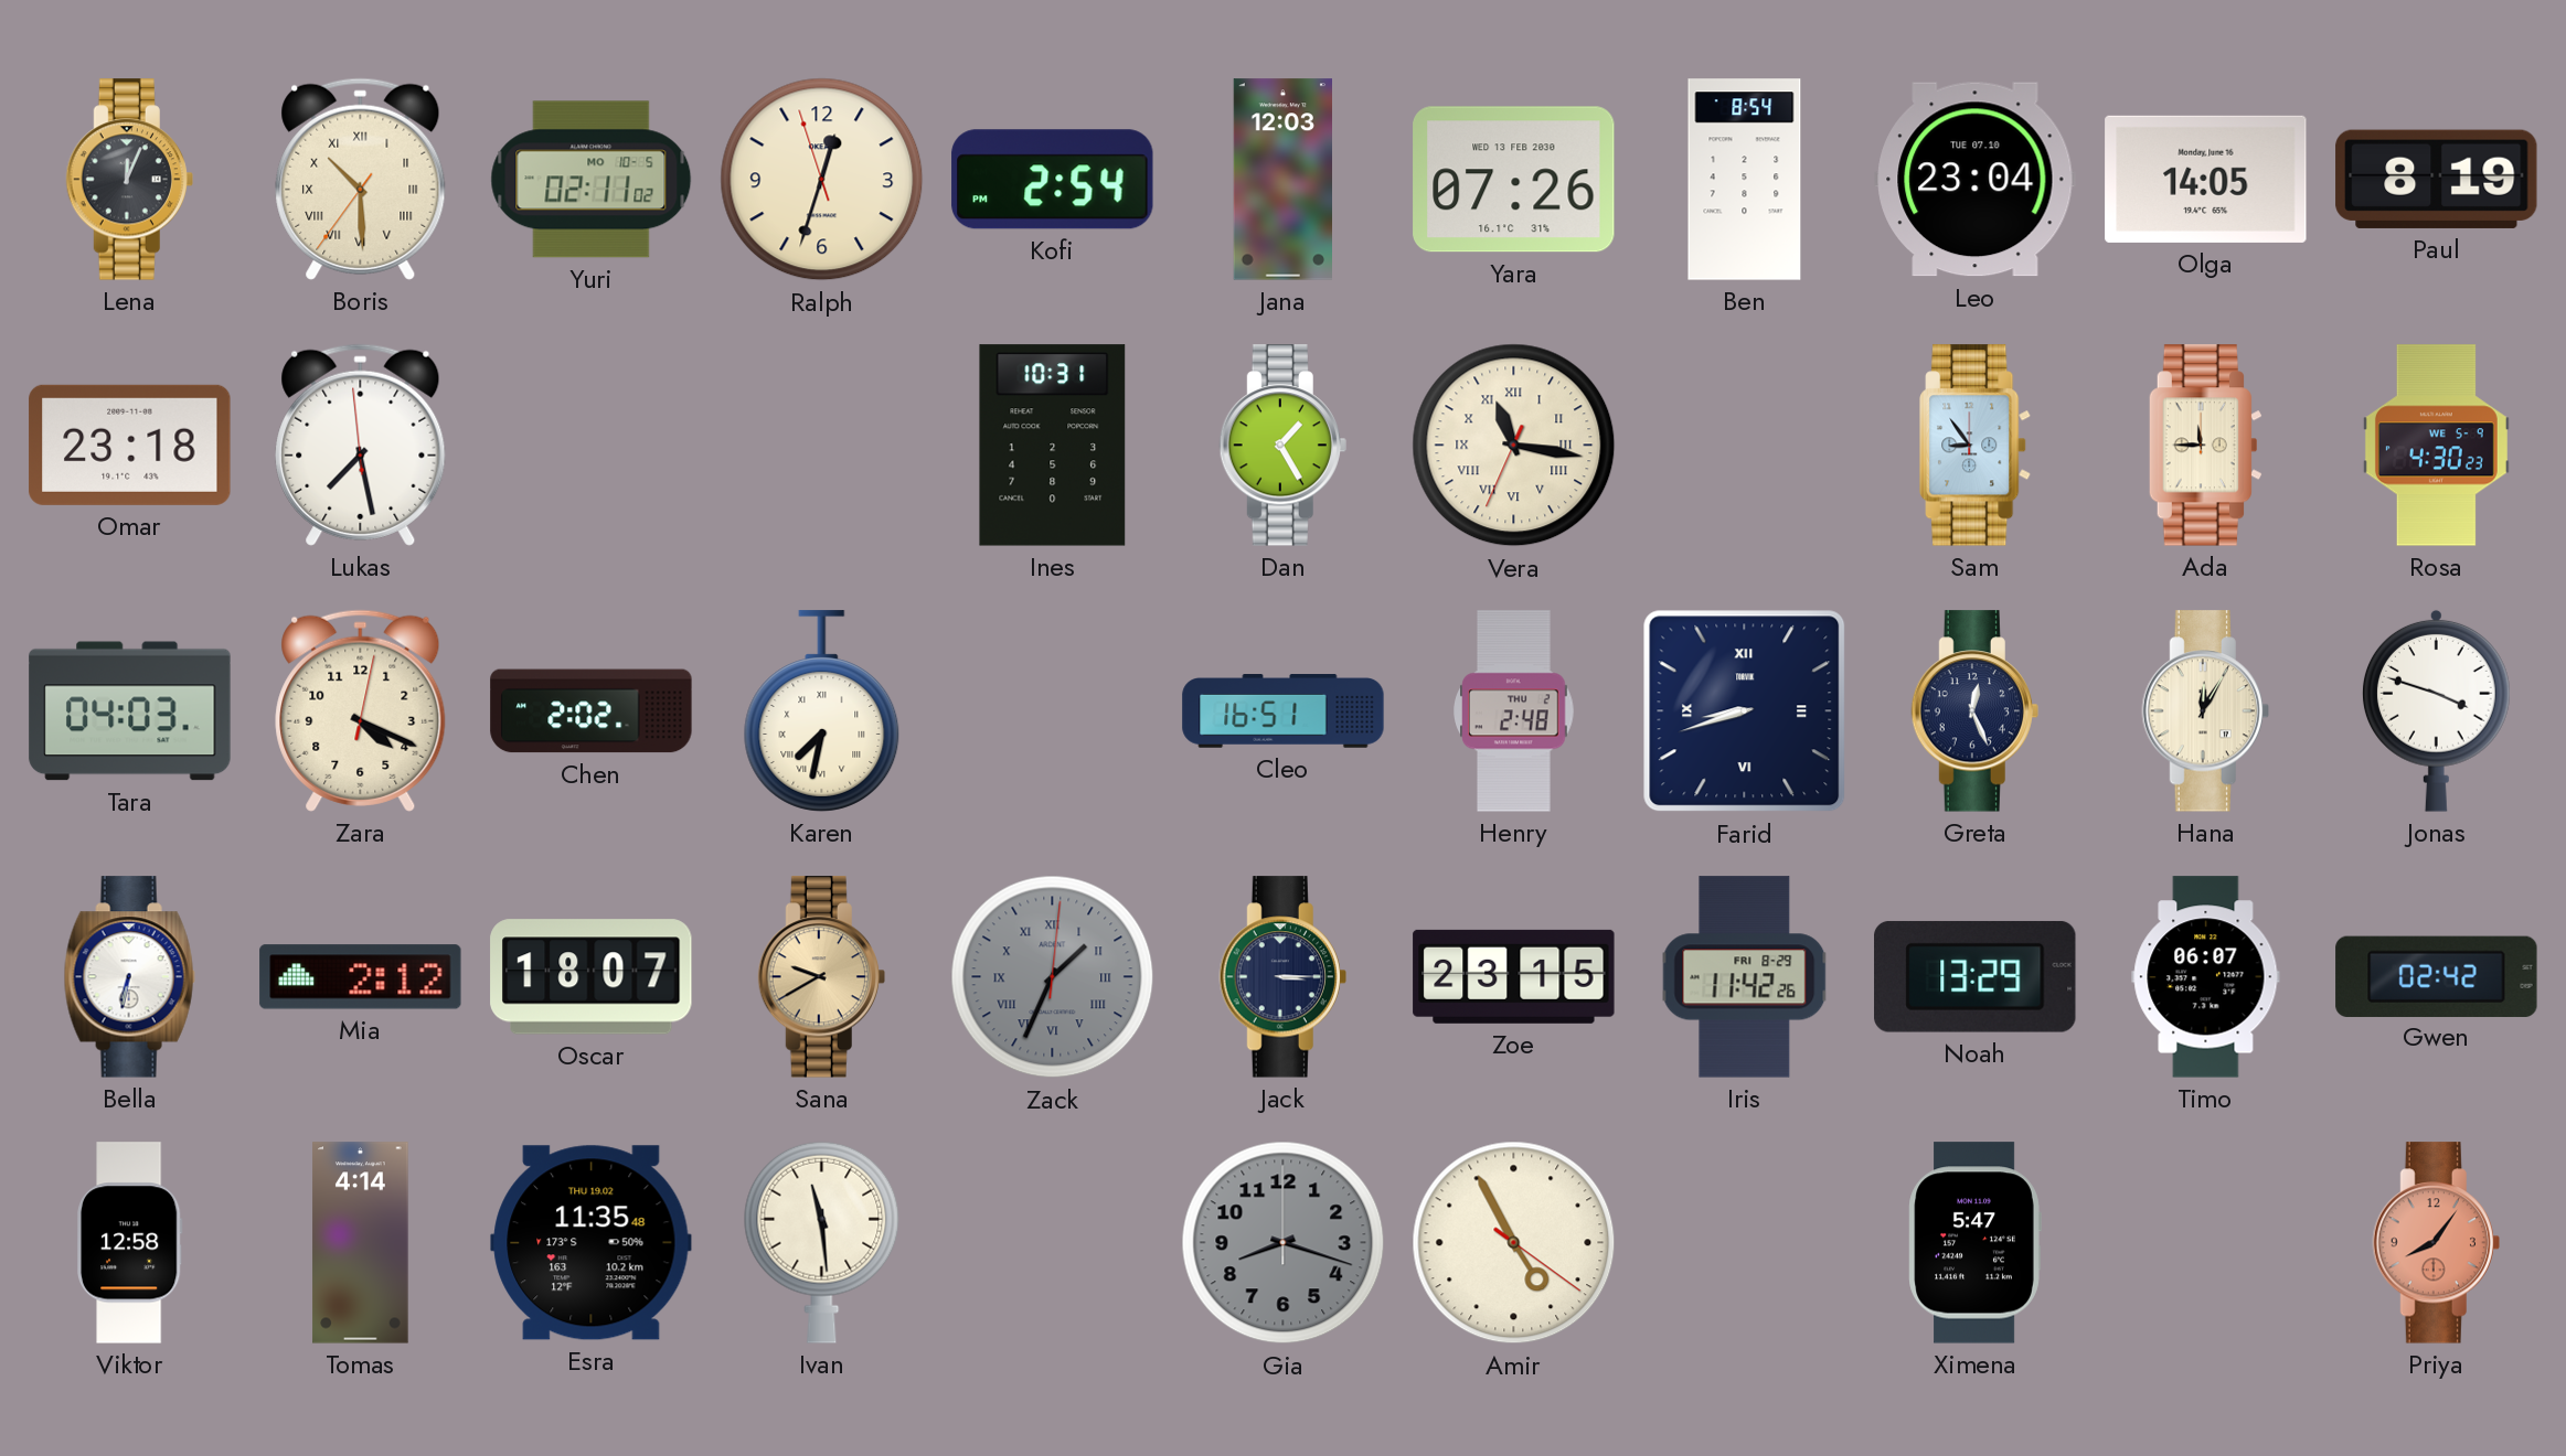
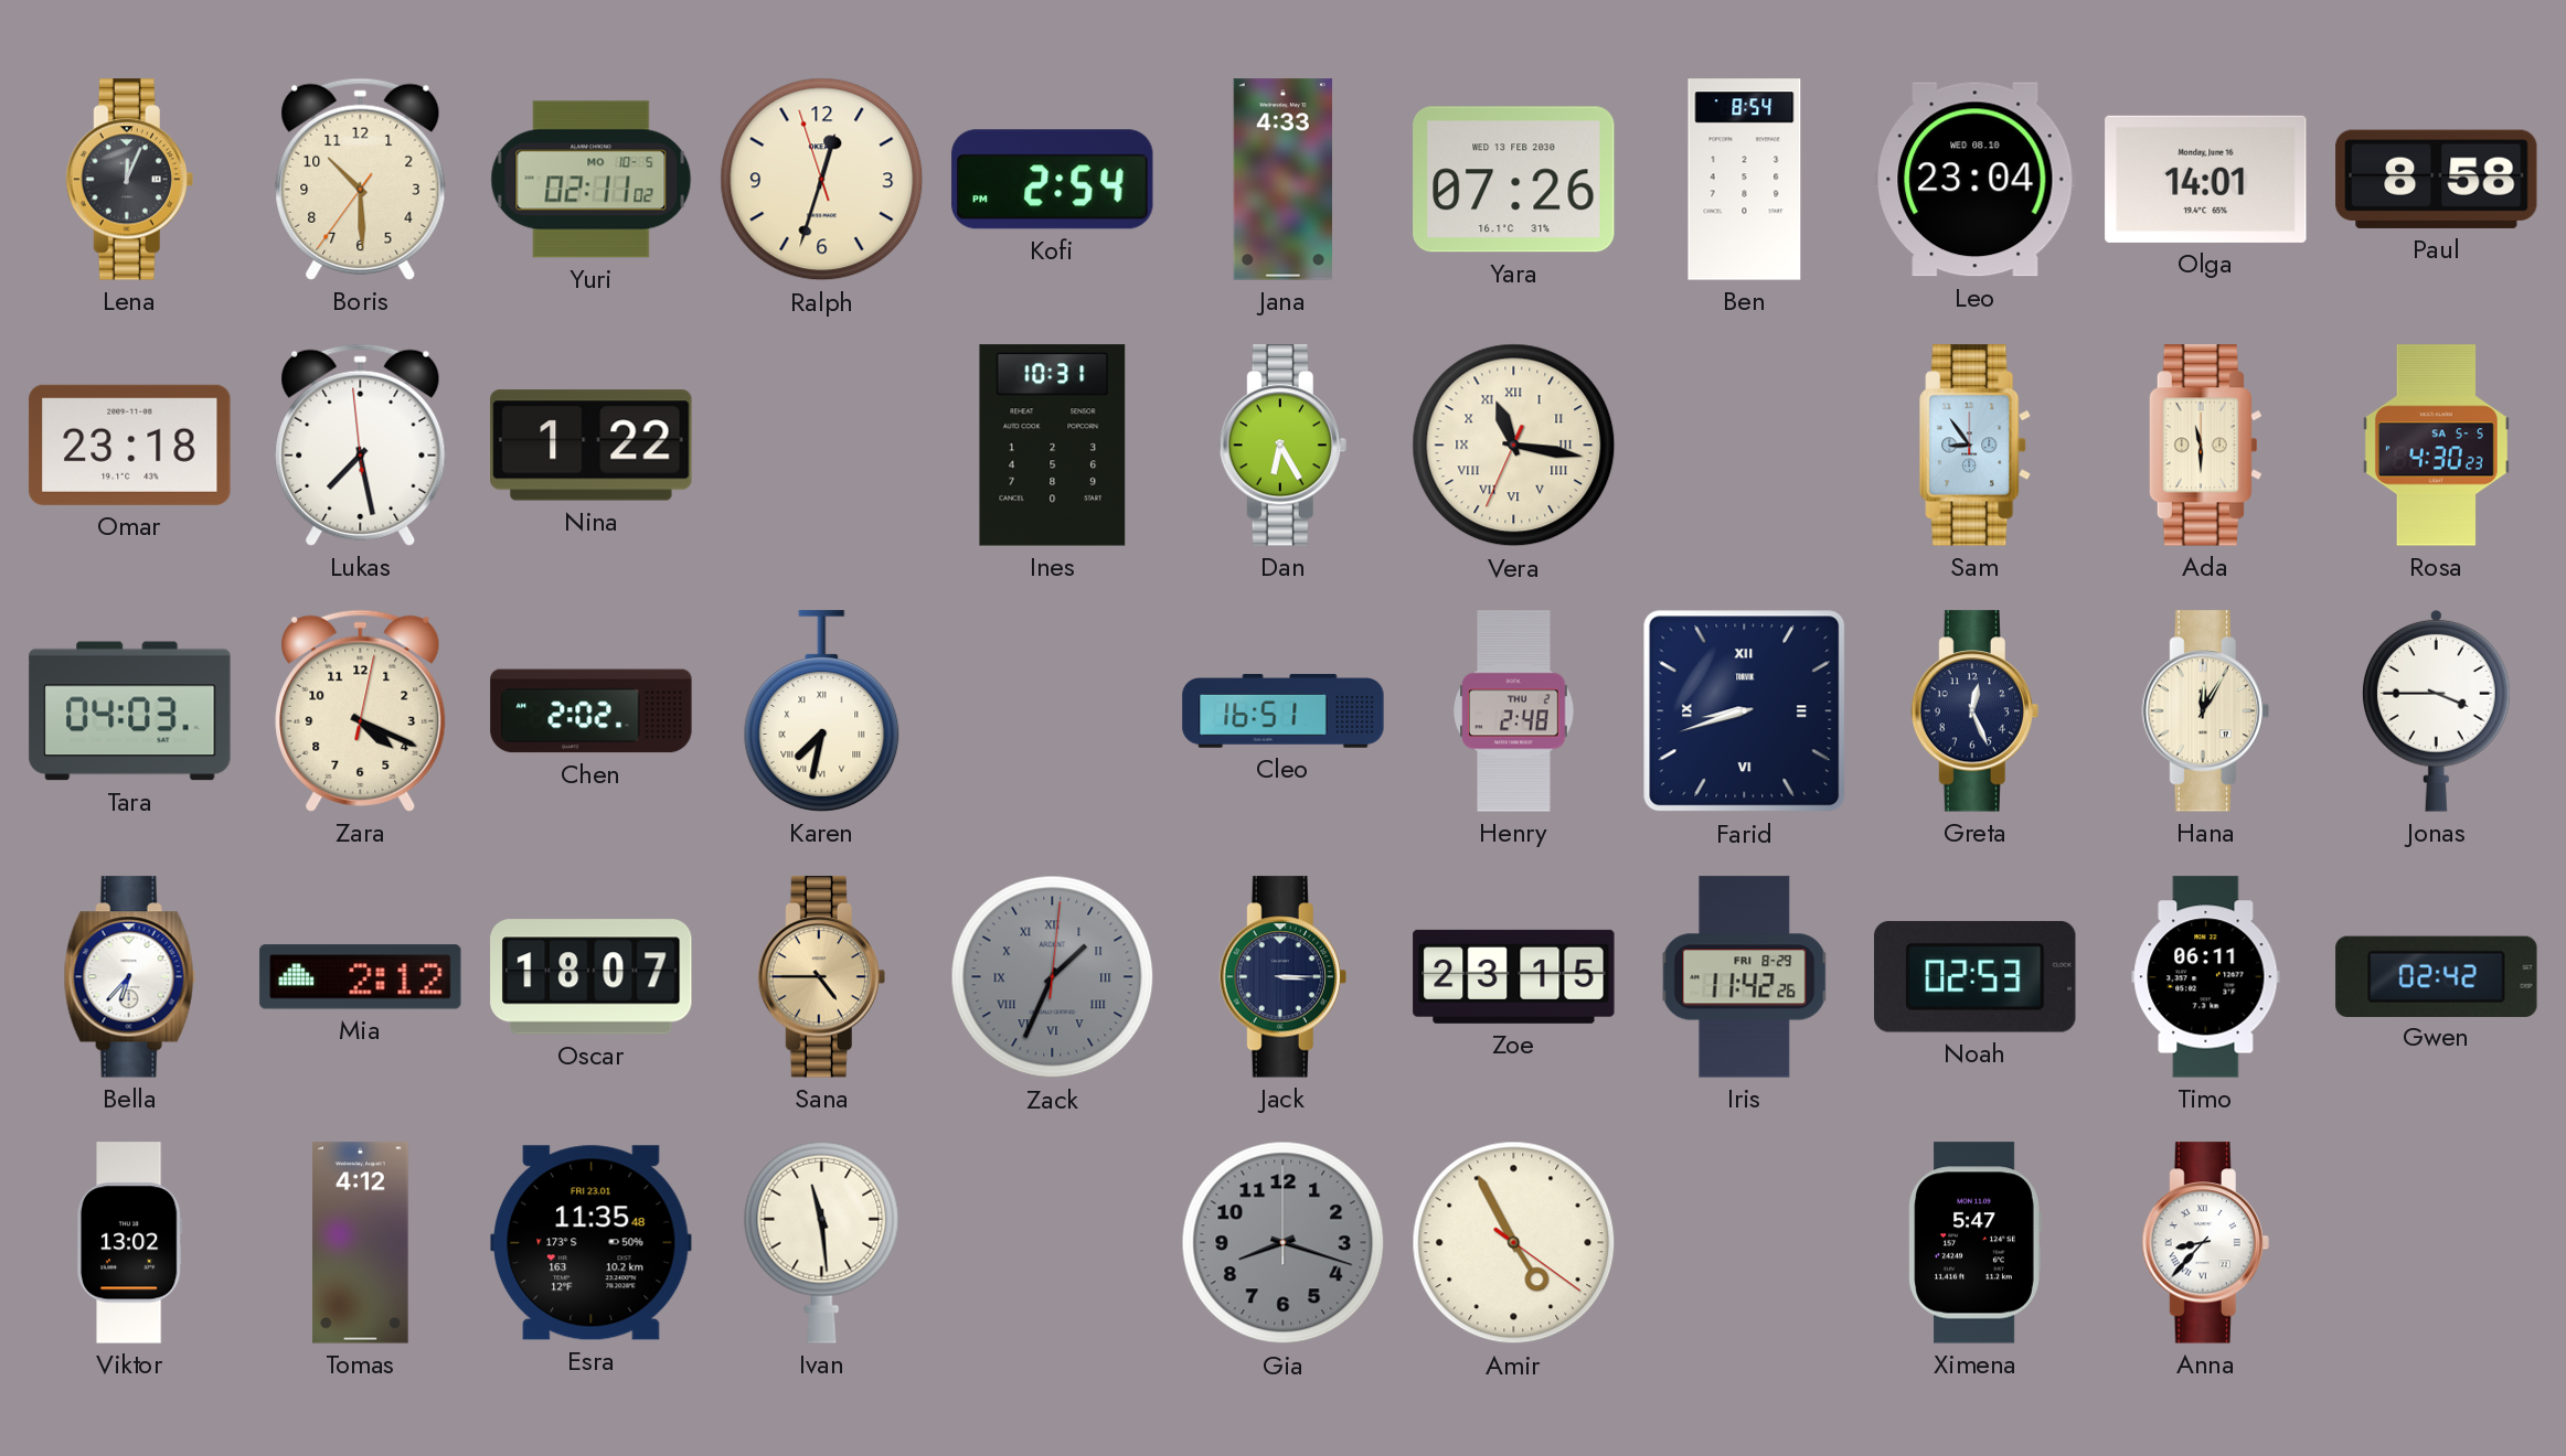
Boris numerals: Roman -> Arabic
Jana: 12:03 -> 4:33
Leo date: TUE 07.10 -> WED 08.10
Olga: 14:05 -> 14:01
Paul: 8:19 -> 8:58
Nina: none -> 1:22
Dan: 1:25 -> 6:25
Ada: 11:45 -> 11:30
Rosa date: WE 5-9 -> SA 5-5
Jonas: 3:48 -> 3:45
Bella: 6:32 -> 6:37
Sana: 9:40 -> 4:45
Noah: 13:29 -> 02:53
Timo: 06:07 -> 06:11
Viktor: 12:58 -> 13:02
Tomas: 4:14 -> 4:12
Esra date: THU 19.02 -> FRI 23.01
Anna: none -> 8:37
Priya: 8:06 -> none
